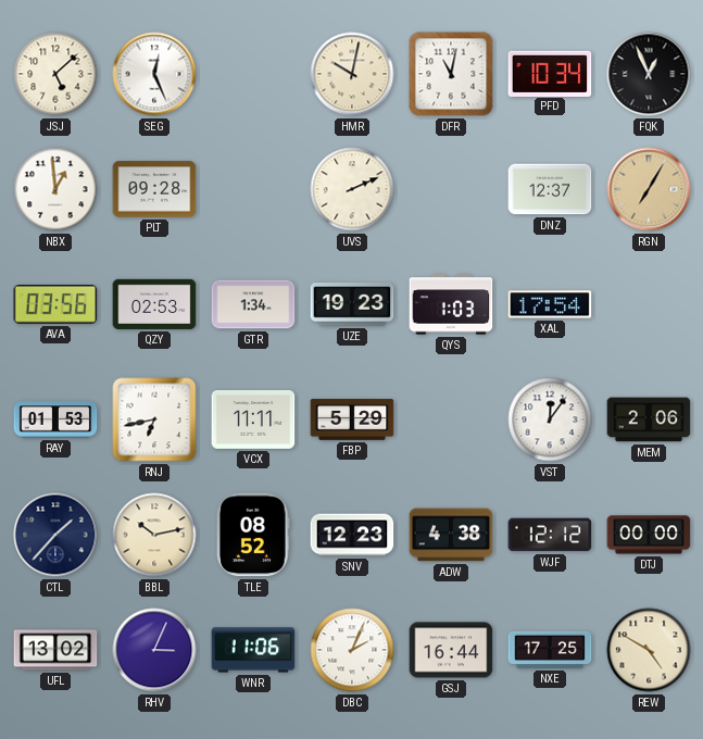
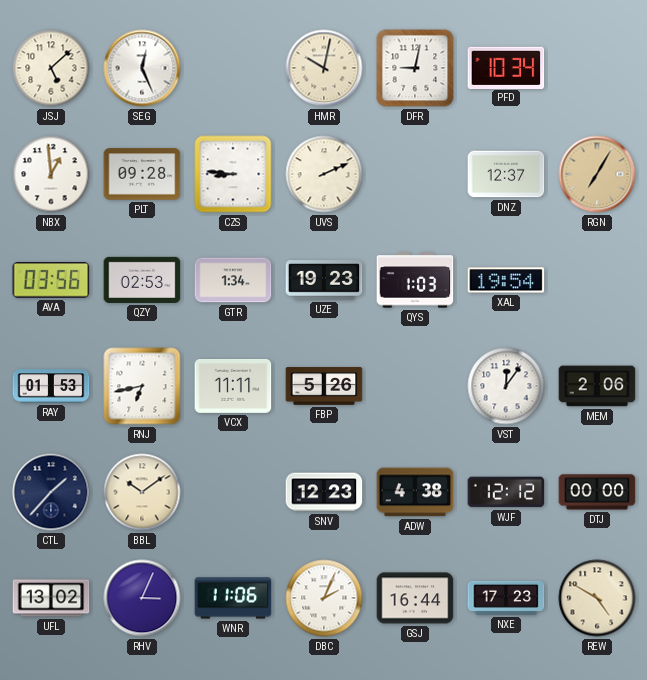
DFR: 11:02 -> 9:02
FQK: 12:56 -> none
CZS: none -> 8:46
XAL: 17:54 -> 19:54
FBP: 5:29 -> 5:26
BBL: 10:13 -> 10:09
TLE: 08:52 -> none
NXE: 17:25 -> 17:23
